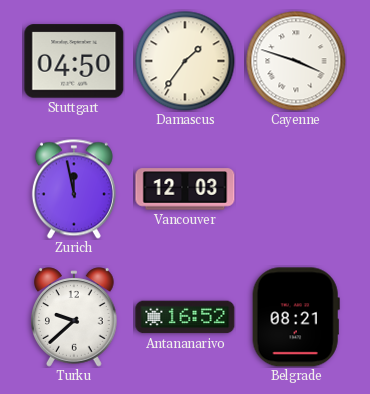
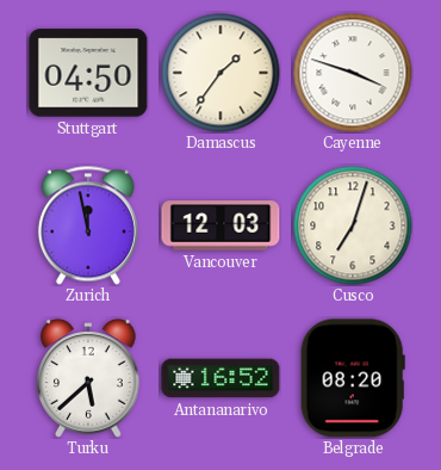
Cusco: none -> 7:03
Turku: 9:38 -> 5:38
Belgrade: 08:21 -> 08:20
